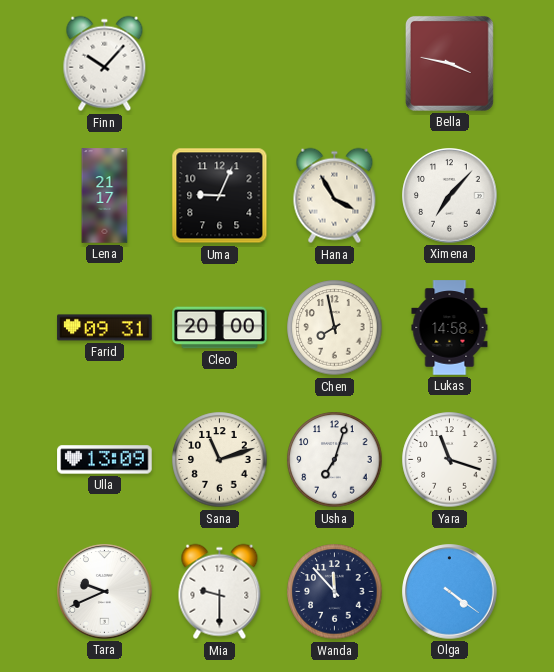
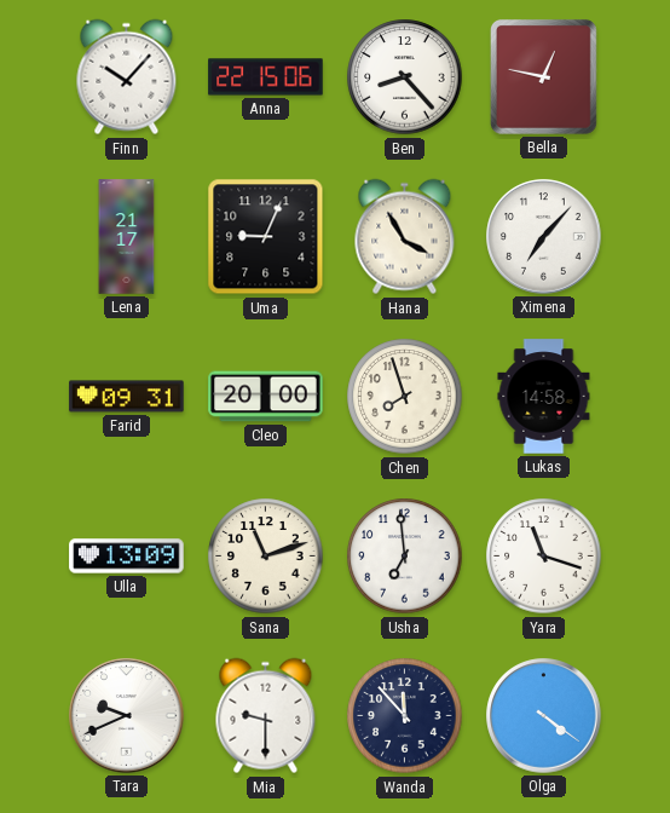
Anna: none -> 22:15
Ben: none -> 8:23
Bella: 3:47 -> 12:47
Chen: 7:58 -> 7:57
Usha: 7:03 -> 6:59
